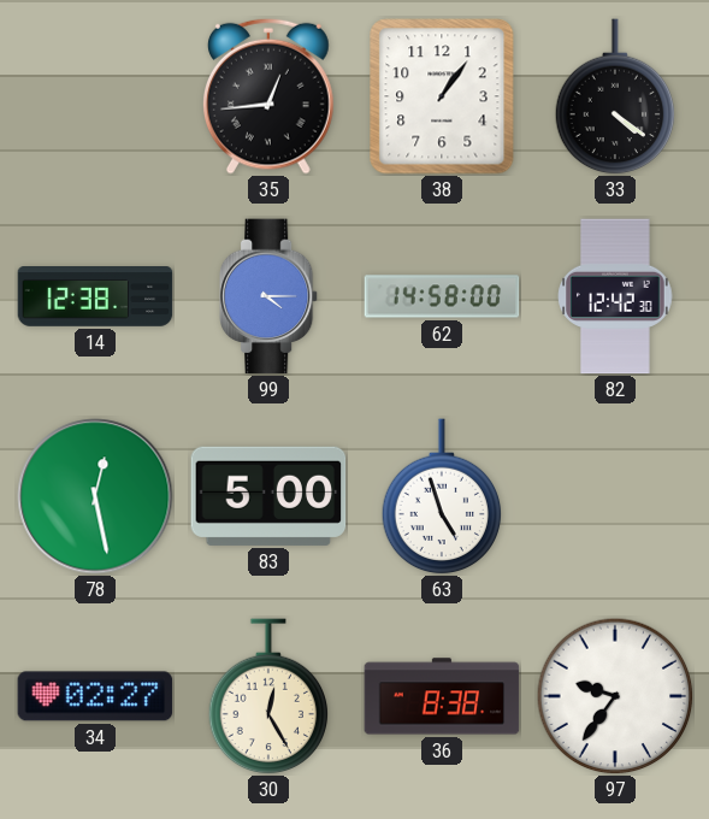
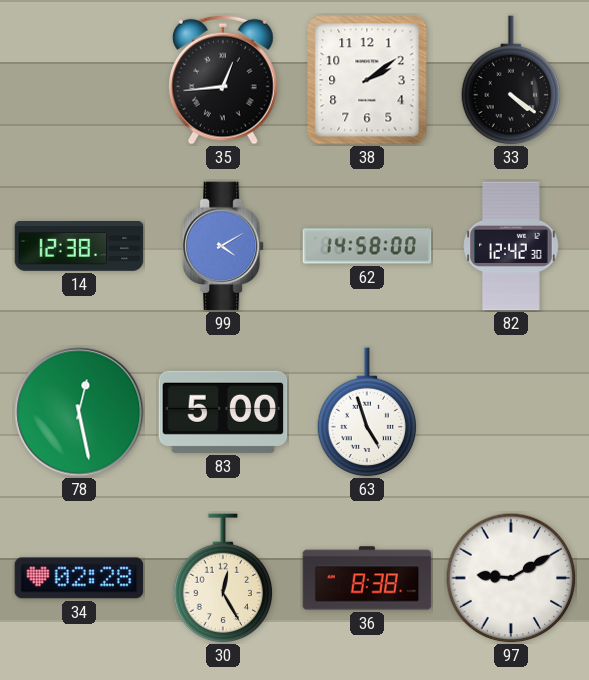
38: 1:06 -> 2:09
99: 4:15 -> 4:10
34: 02:27 -> 02:28
97: 9:36 -> 9:10
